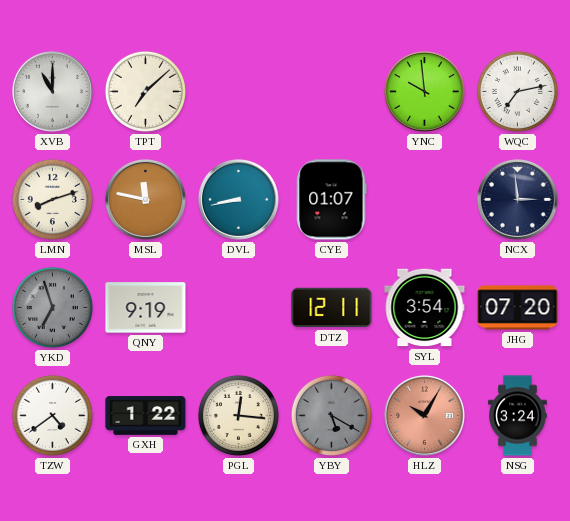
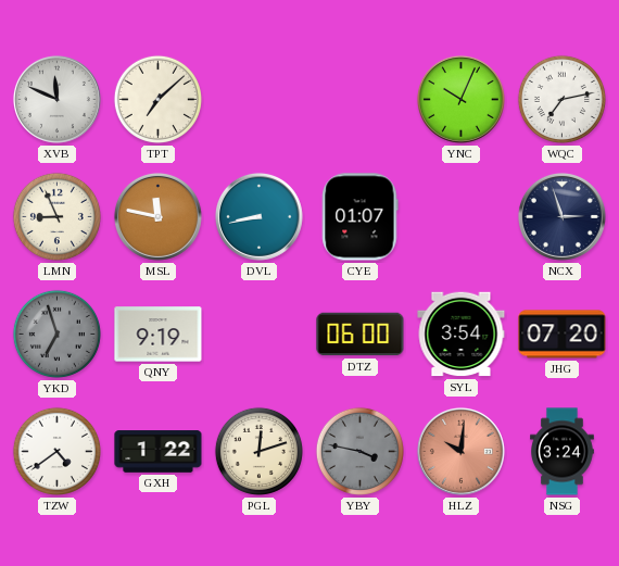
XVB: 11:00 -> 11:49
YNC: 9:59 -> 10:04
LMN: 8:12 -> 8:56
NCX: 2:59 -> 2:57
DTZ: 12:11 -> 06:00
PGL: 12:16 -> 12:12
YBY: 5:20 -> 3:47
HLZ: 10:05 -> 10:01
